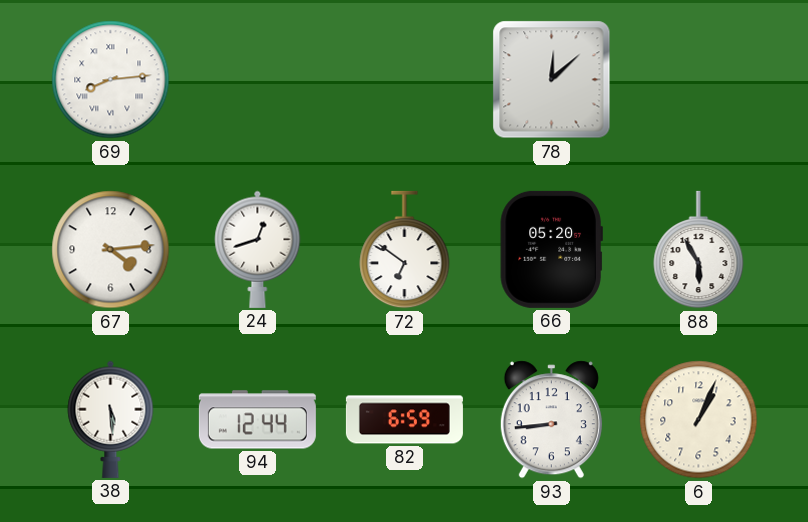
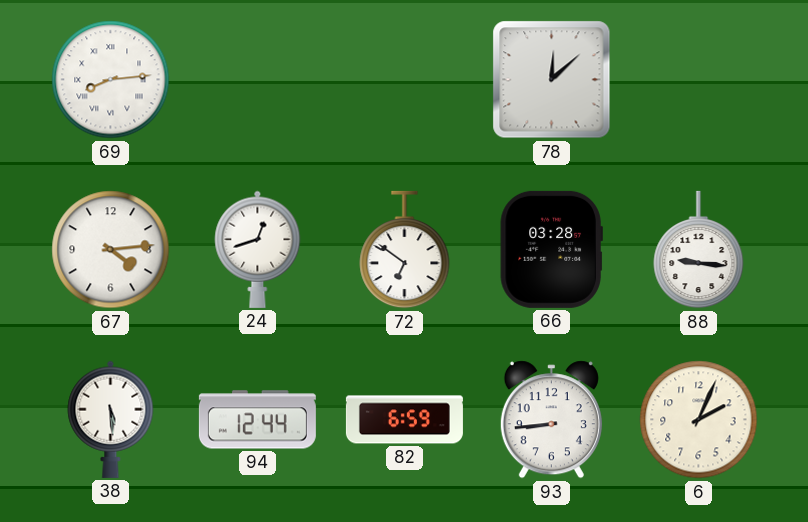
66: 05:20 -> 03:28
88: 5:55 -> 9:16
6: 1:04 -> 2:04
